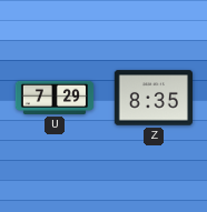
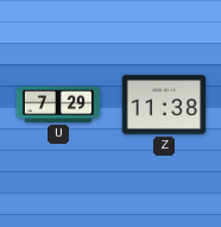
Z: 8:35 -> 11:38
